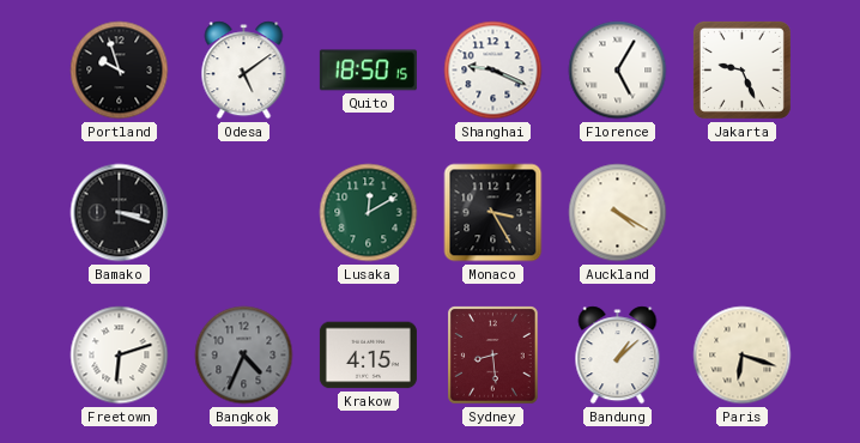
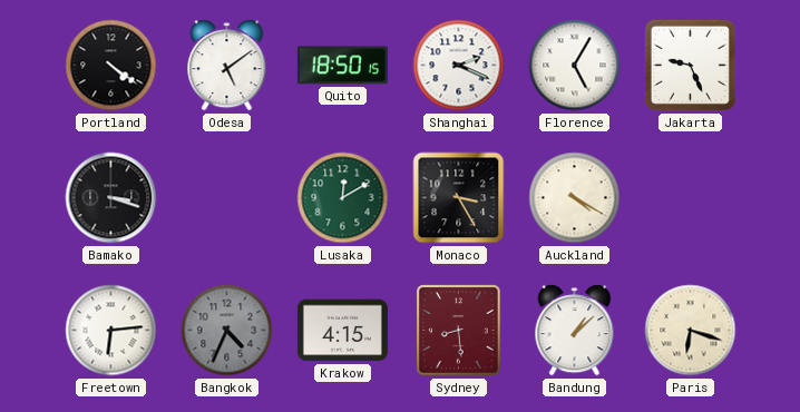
Portland: 9:57 -> 4:21
Shanghai: 9:19 -> 2:19
Freetown: 6:12 -> 6:14
